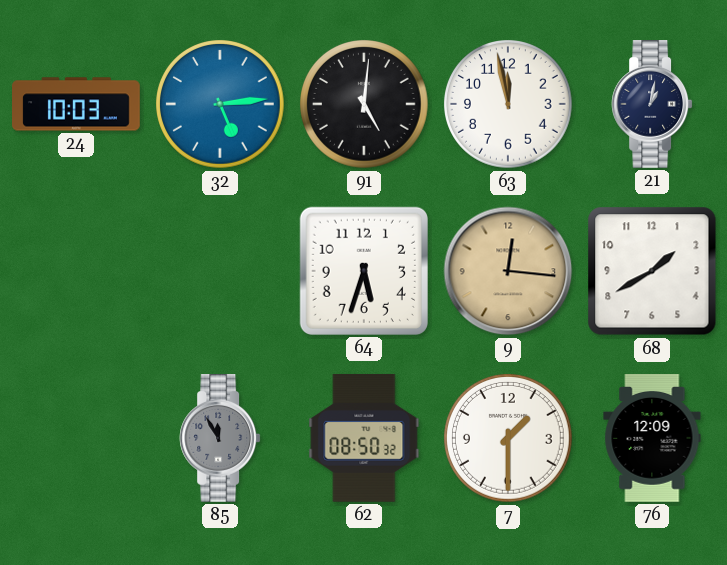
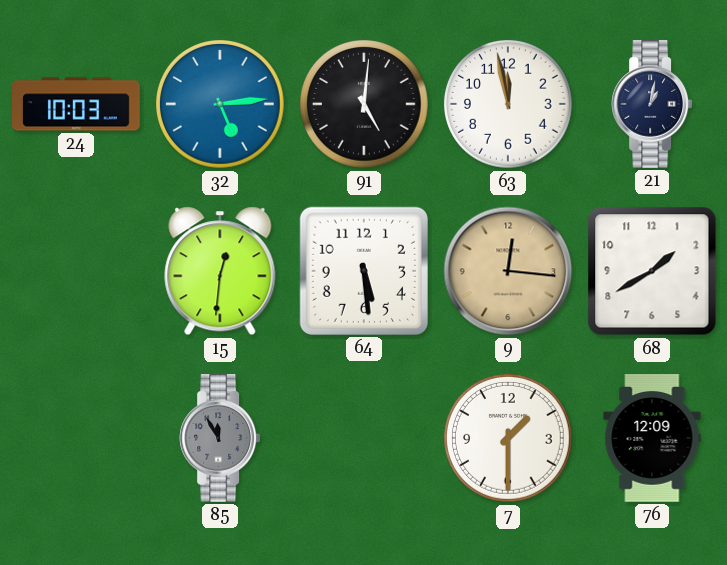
15: none -> 12:31
64: 5:33 -> 5:29
62: 08:50 -> none
